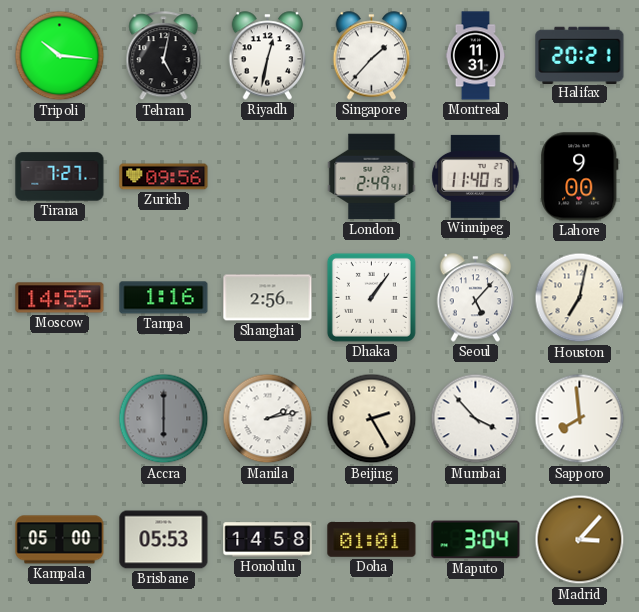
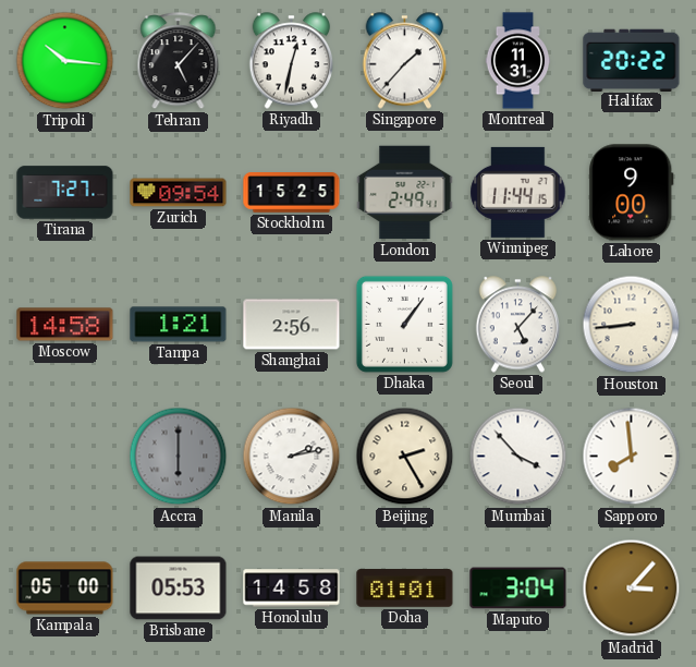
Tehran: 5:02 -> 5:07
Halifax: 20:21 -> 20:22
Zurich: 09:56 -> 09:54
Stockholm: none -> 15:25
Winnipeg: 11:40 -> 11:44
Moscow: 14:55 -> 14:58
Tampa: 1:16 -> 1:21
Houston: 7:02 -> 8:44
